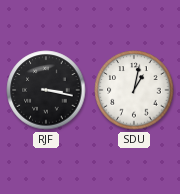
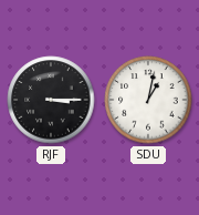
RJF: 3:17 -> 3:15
